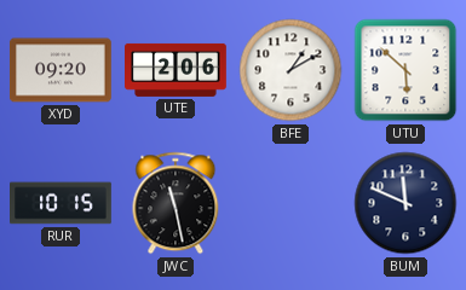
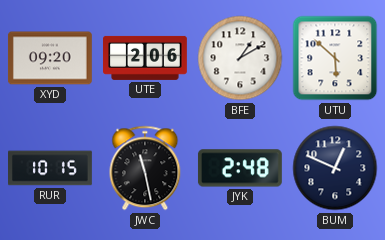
JYK: none -> 2:48
BUM: 11:49 -> 12:49
